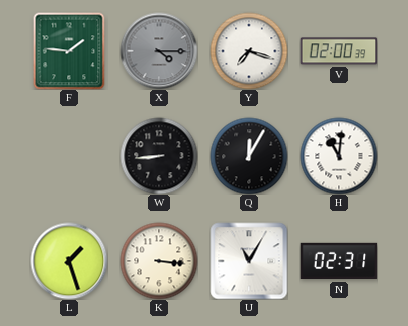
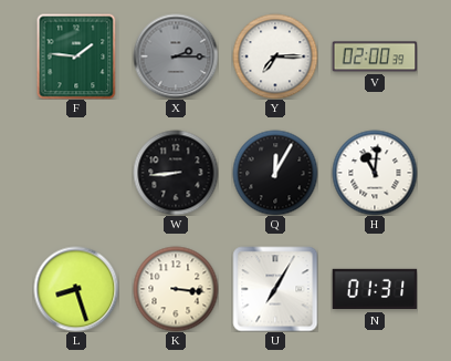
X: 4:15 -> 2:15
Y: 7:18 -> 7:15
L: 1:27 -> 8:27
U: 11:05 -> 7:05
N: 02:31 -> 01:31
